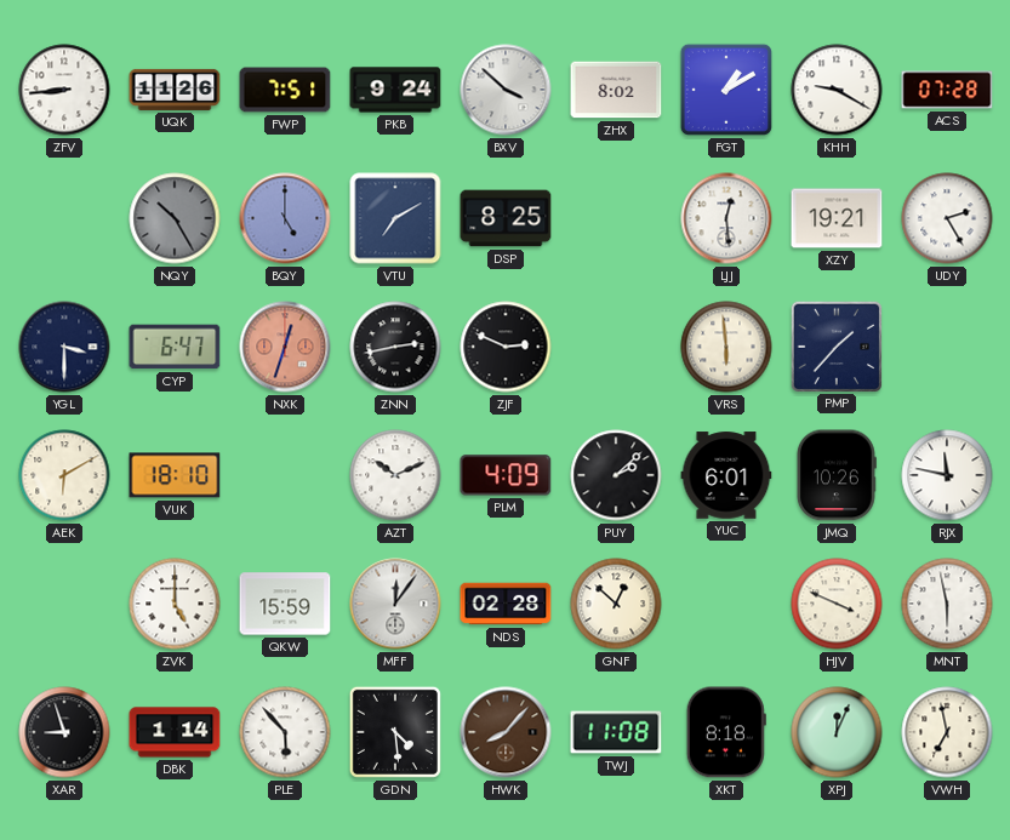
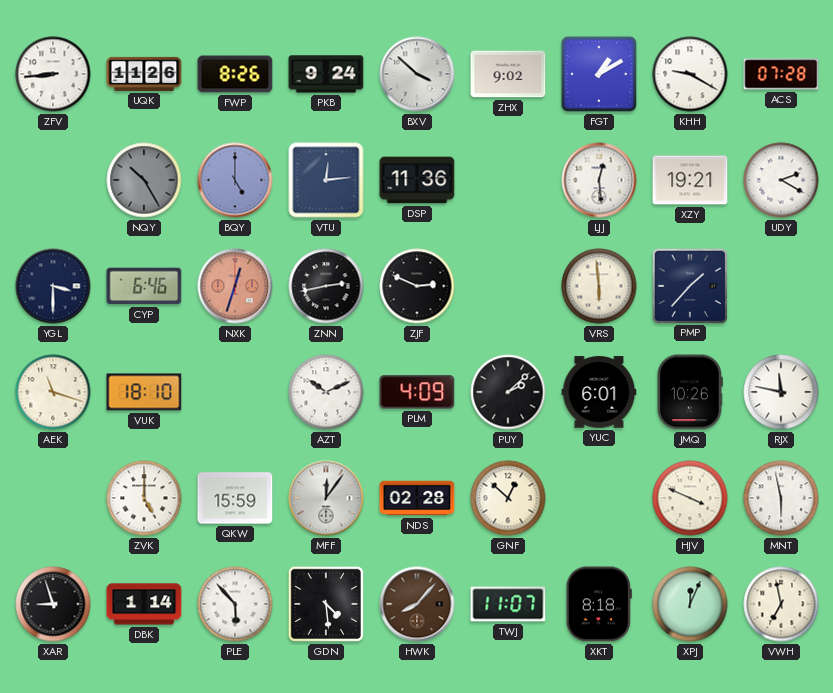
FWP: 7:51 -> 8:26
ZHX: 8:02 -> 9:02
VTU: 7:10 -> 12:14
DSP: 8:25 -> 11:36
UDY: 2:25 -> 2:20
CYP: 6:47 -> 6:46
AEK: 6:10 -> 11:18
TWJ: 11:08 -> 11:07
